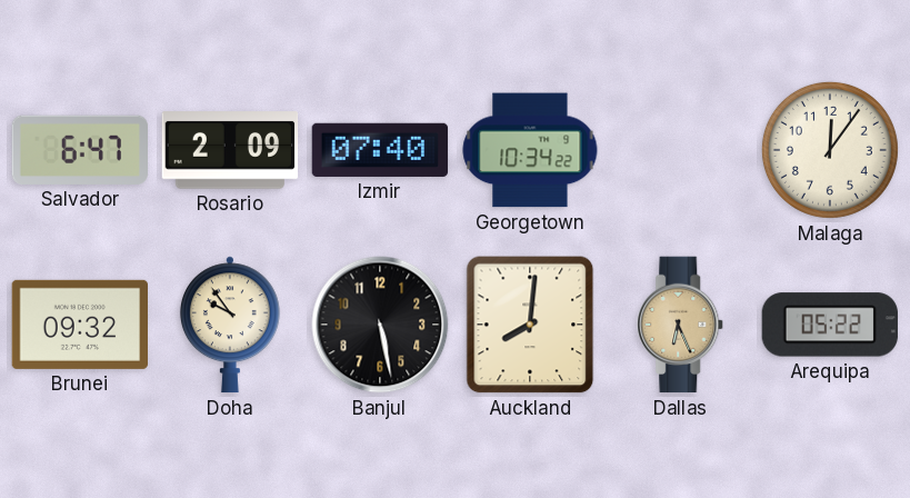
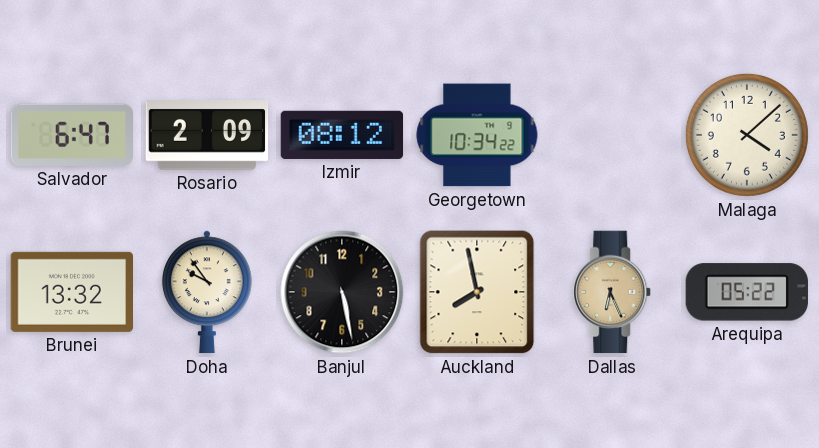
Izmir: 07:40 -> 08:12
Malaga: 12:06 -> 4:08
Brunei: 09:32 -> 13:32
Auckland: 8:01 -> 7:58
